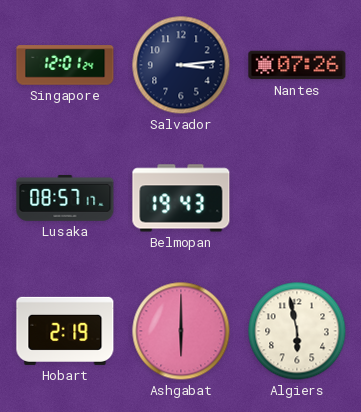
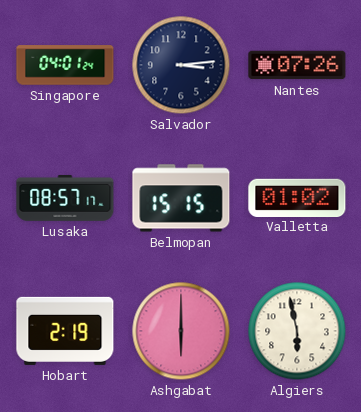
Singapore: 12:01 -> 04:01
Belmopan: 19:43 -> 15:15
Valletta: none -> 01:02
